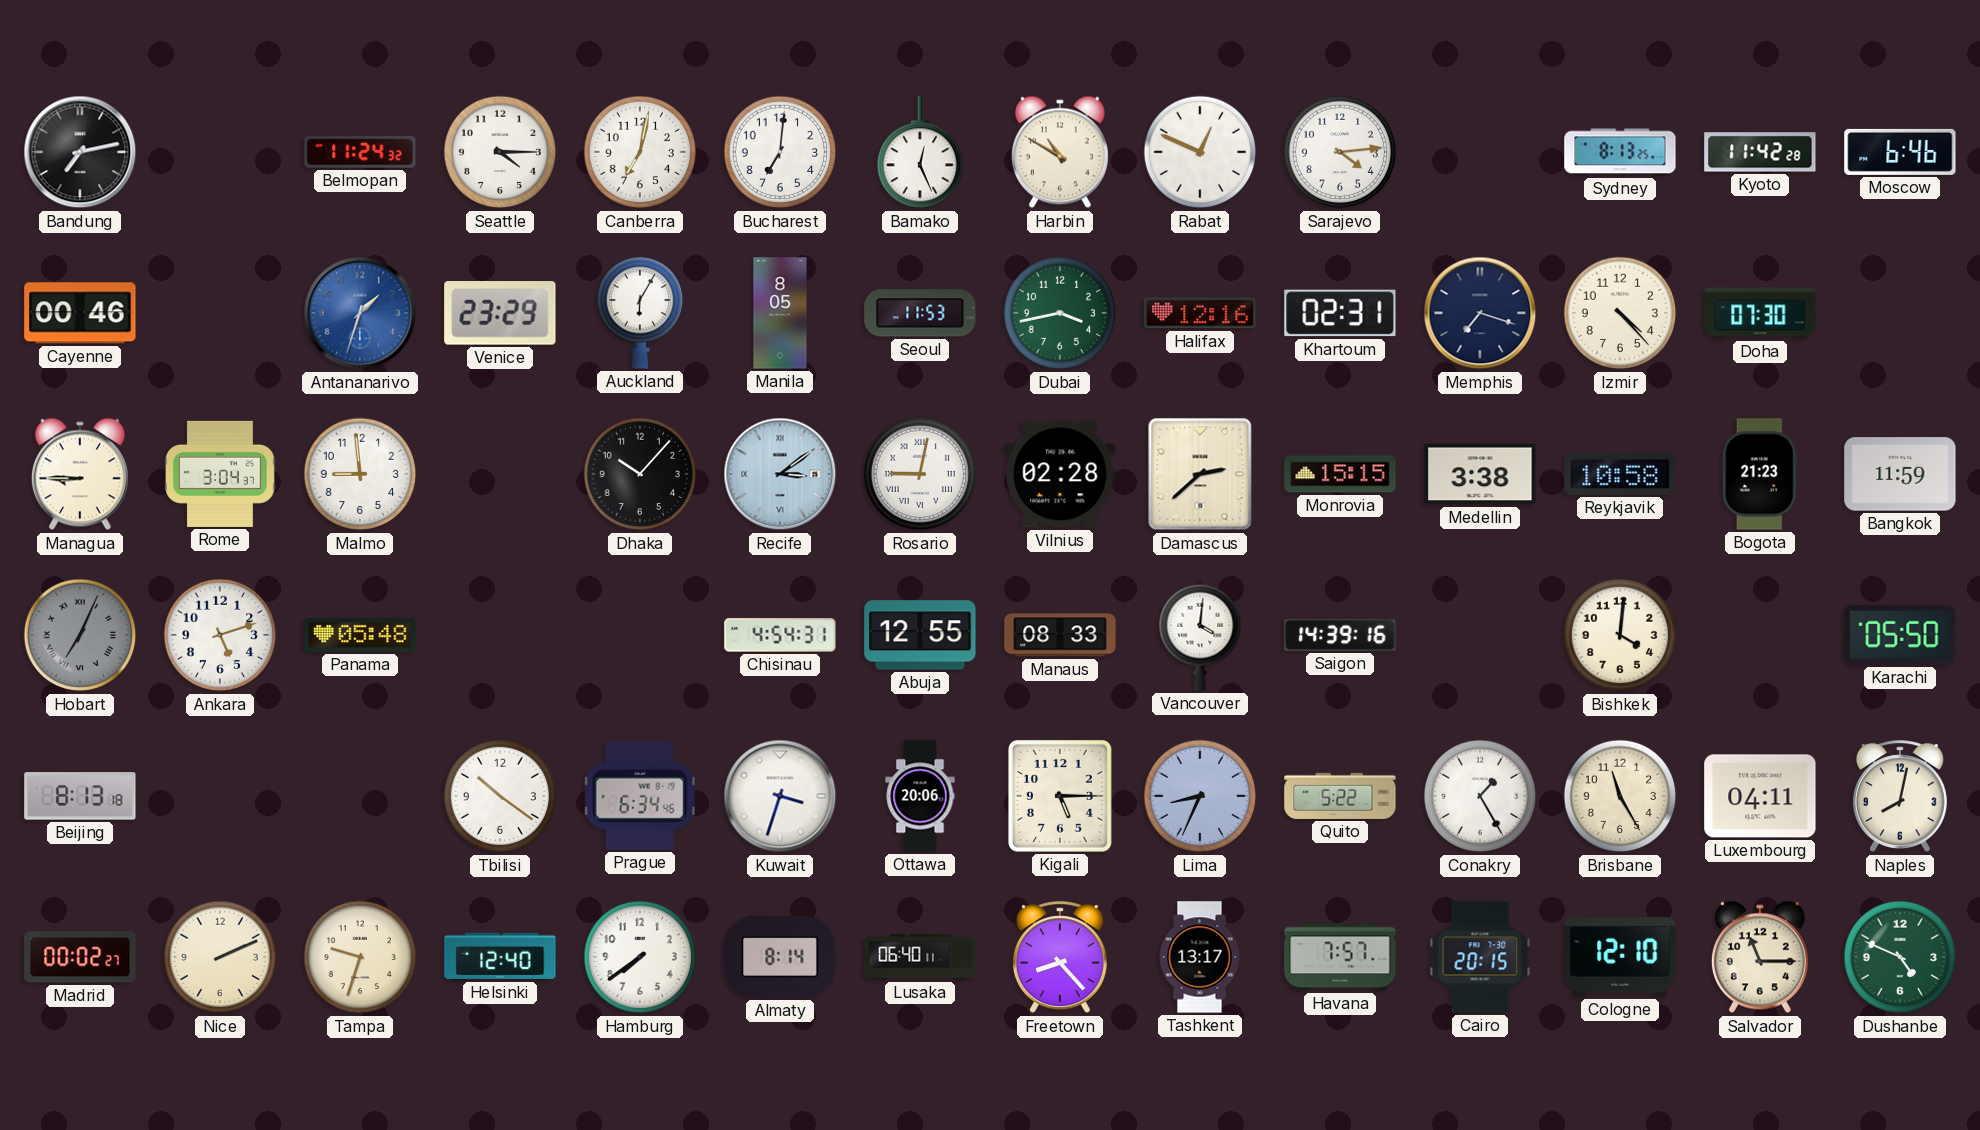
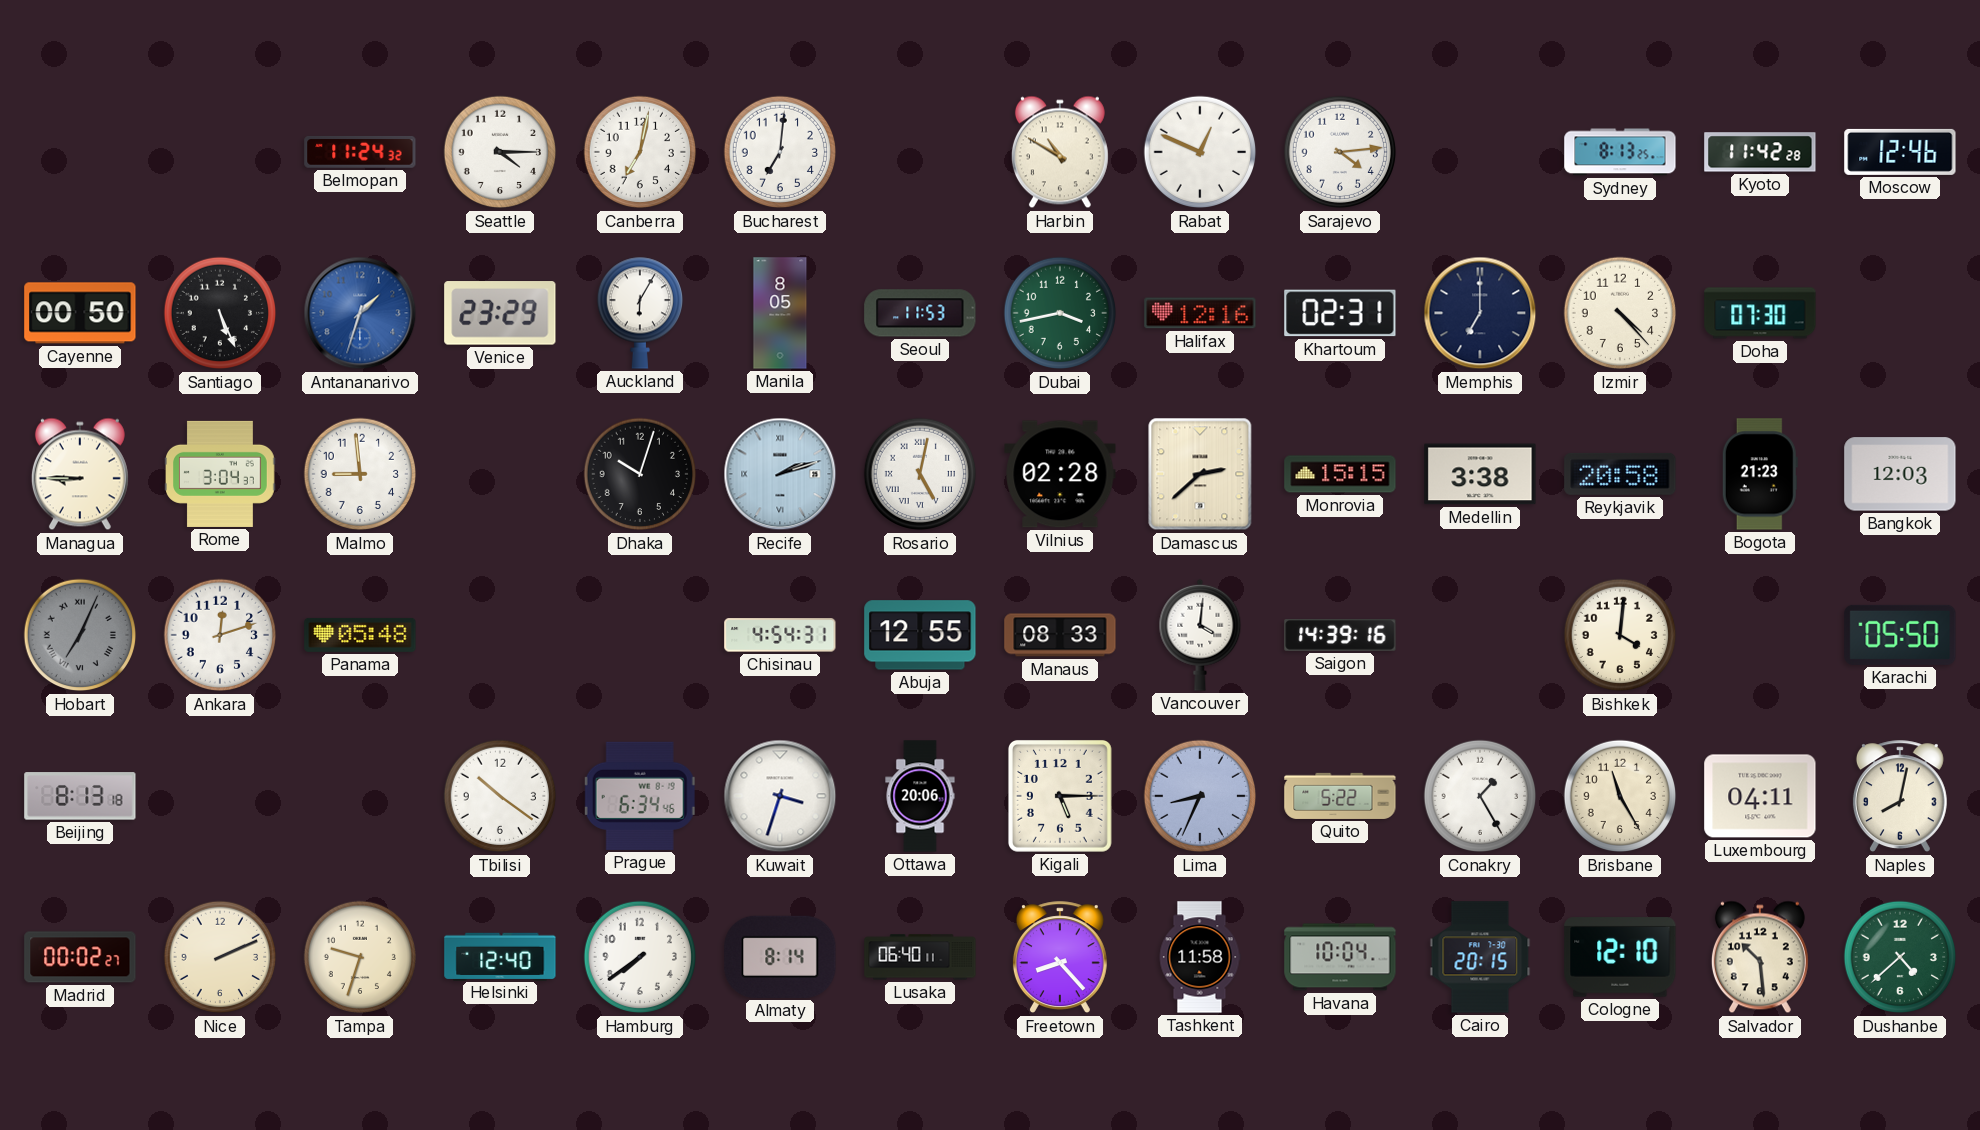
Bandung: 7:13 -> none
Bamako: 12:26 -> none
Moscow: 6:46 -> 12:46
Cayenne: 00:46 -> 00:50
Santiago: none -> 5:26
Memphis: 7:18 -> 7:00
Dhaka: 10:07 -> 10:03
Recife: 3:09 -> 2:12
Rosario: 9:02 -> 5:02
Reykjavik: 10:58 -> 20:58
Bangkok: 11:59 -> 12:03
Ankara: 5:12 -> 12:12
Tashkent: 13:17 -> 11:58
Havana: 7:57 -> 10:04
Salvador: 11:15 -> 10:29
Dushanbe: 4:49 -> 4:38
